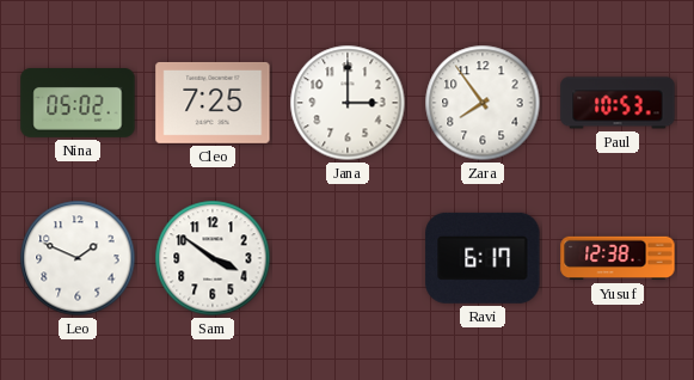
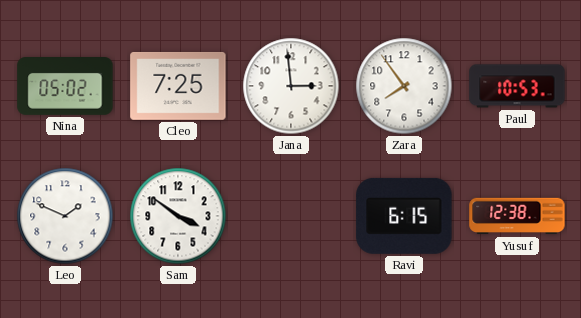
Jana: 3:00 -> 2:59
Ravi: 6:17 -> 6:15
